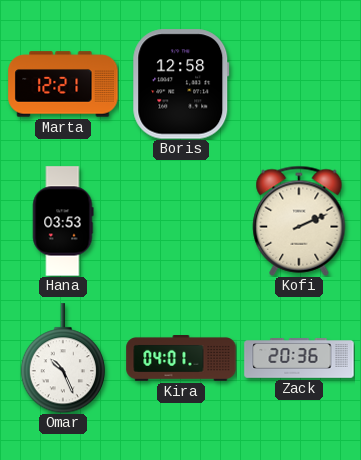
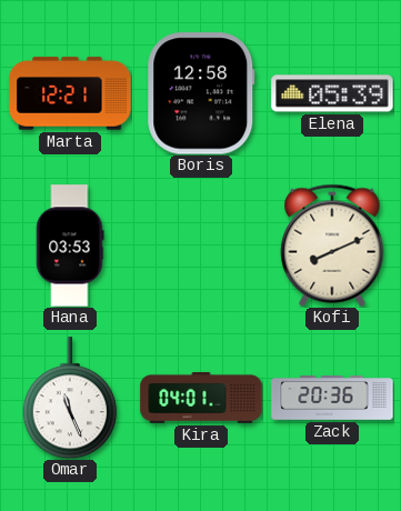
Elena: none -> 05:39
Kofi: 2:11 -> 8:11
Omar: 10:26 -> 11:26
